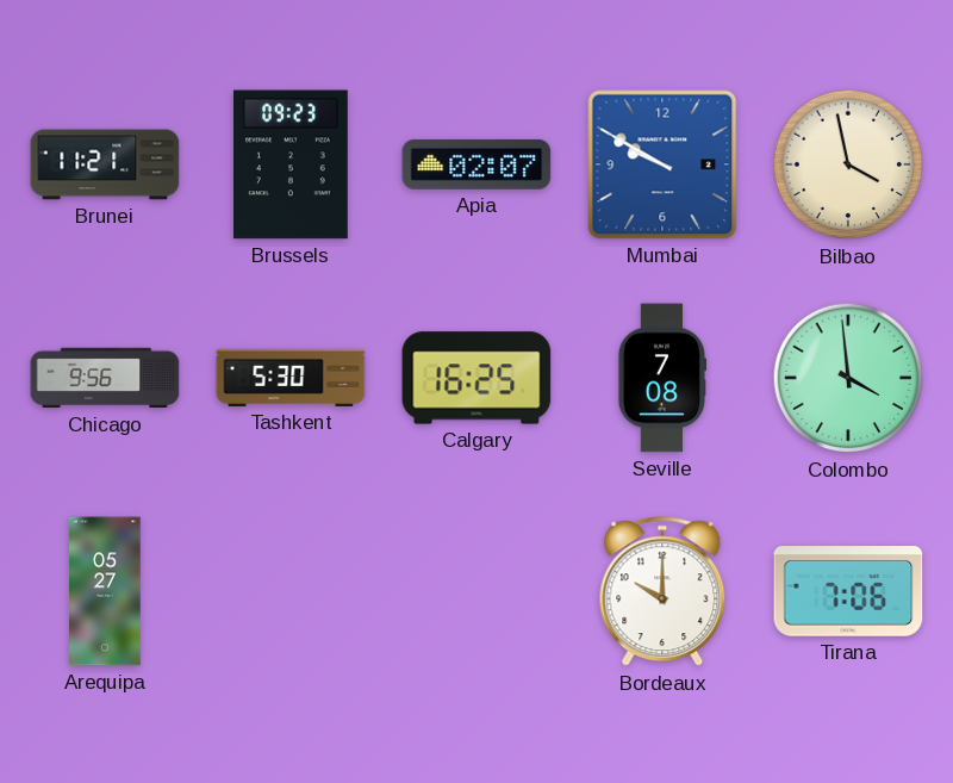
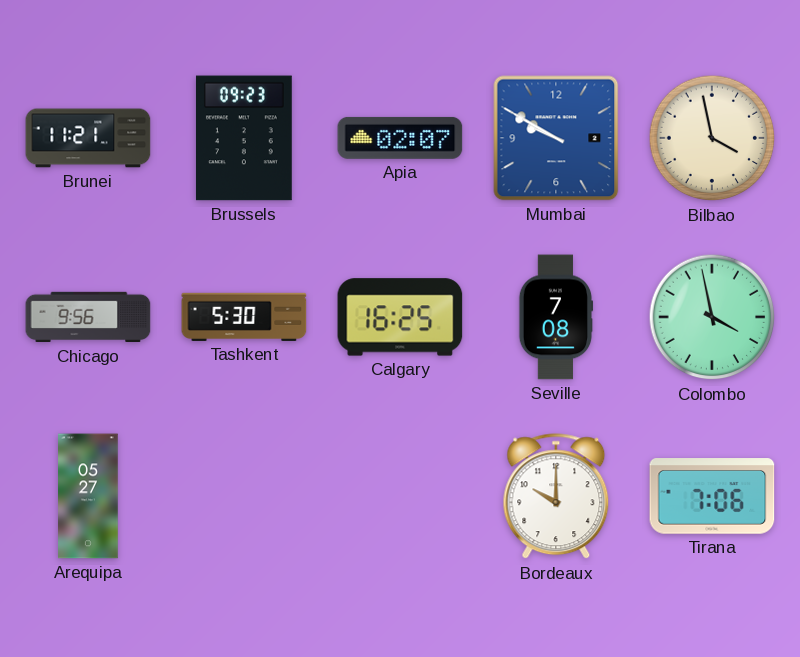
Colombo: 3:59 -> 3:58
